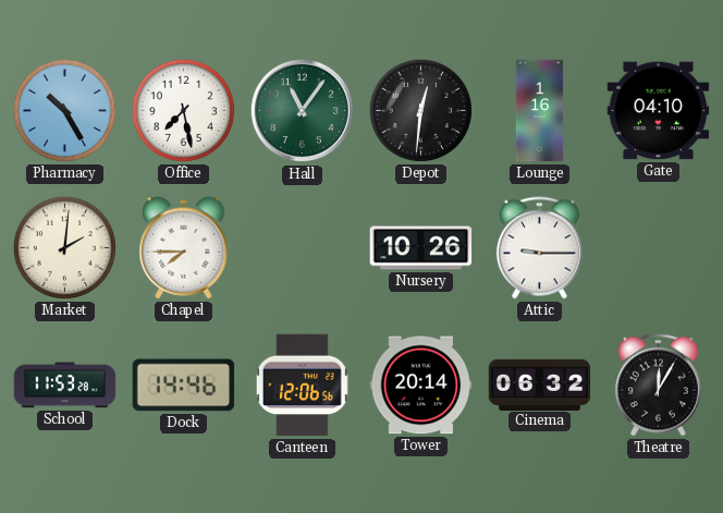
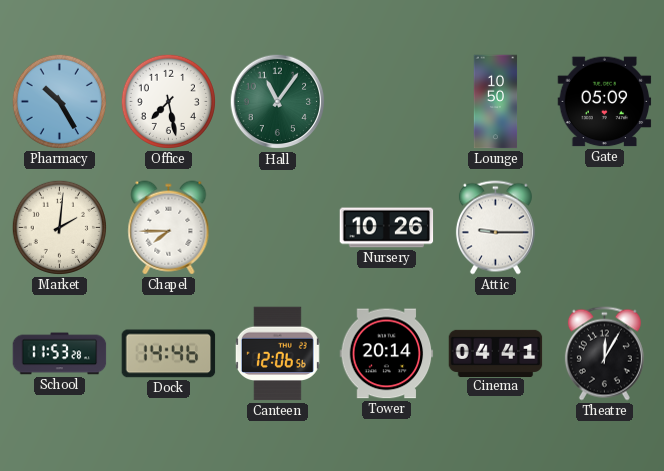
Depot: 12:31 -> none
Lounge: 1:16 -> 10:50
Gate: 04:10 -> 05:09
Cinema: 06:32 -> 04:41
